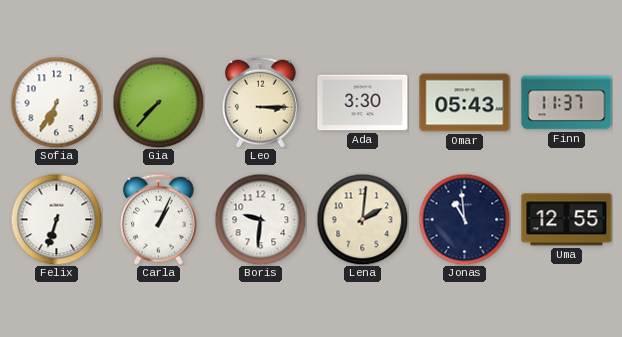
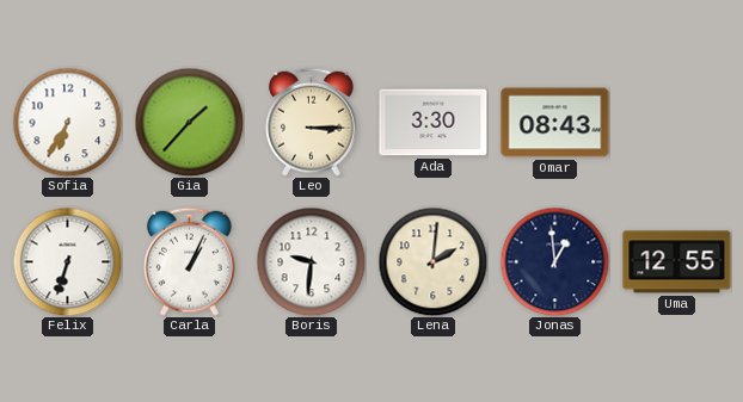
Gia: 7:37 -> 1:37
Omar: 05:43 -> 08:43
Finn: 11:37 -> none
Jonas: 10:59 -> 12:59
